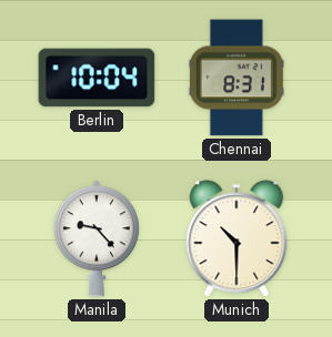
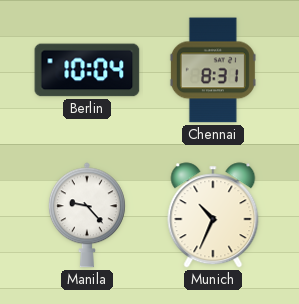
Munich: 10:30 -> 10:34
